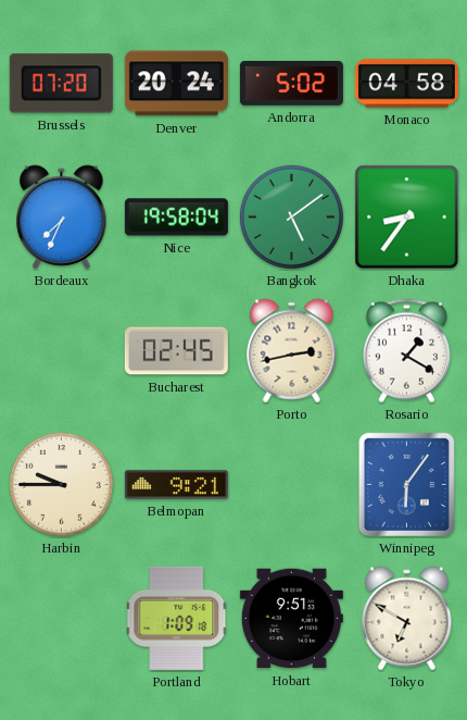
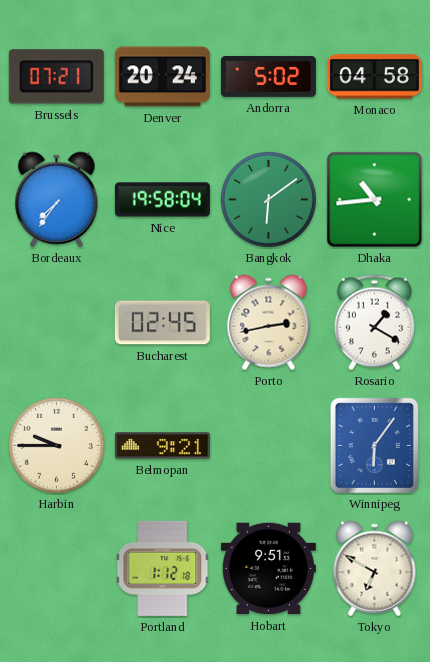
Brussels: 07:20 -> 07:21
Bordeaux: 7:34 -> 7:36
Bangkok: 5:09 -> 6:09
Dhaka: 8:36 -> 10:44
Portland: 1:09 -> 1:12
